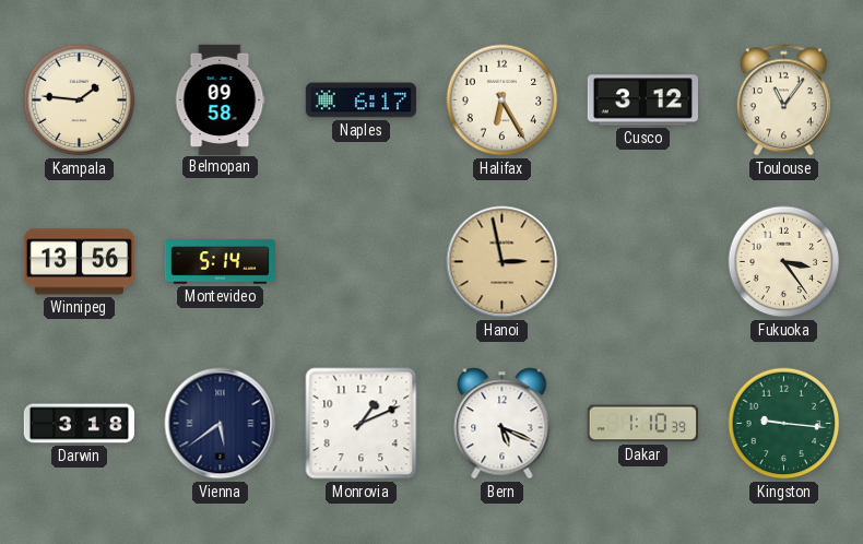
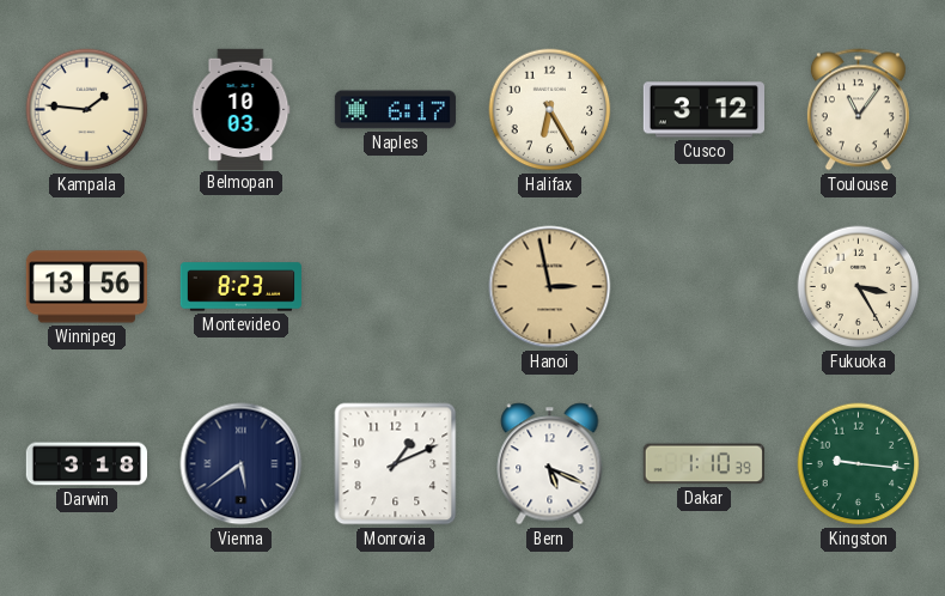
Belmopan: 09:58 -> 10:03
Montevideo: 5:14 -> 8:23
Fukuoka: 3:24 -> 3:25
